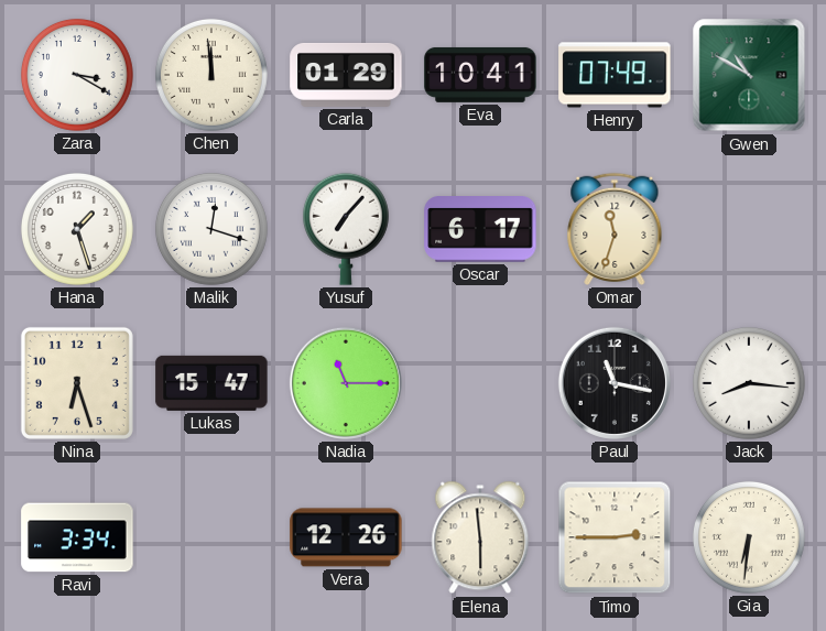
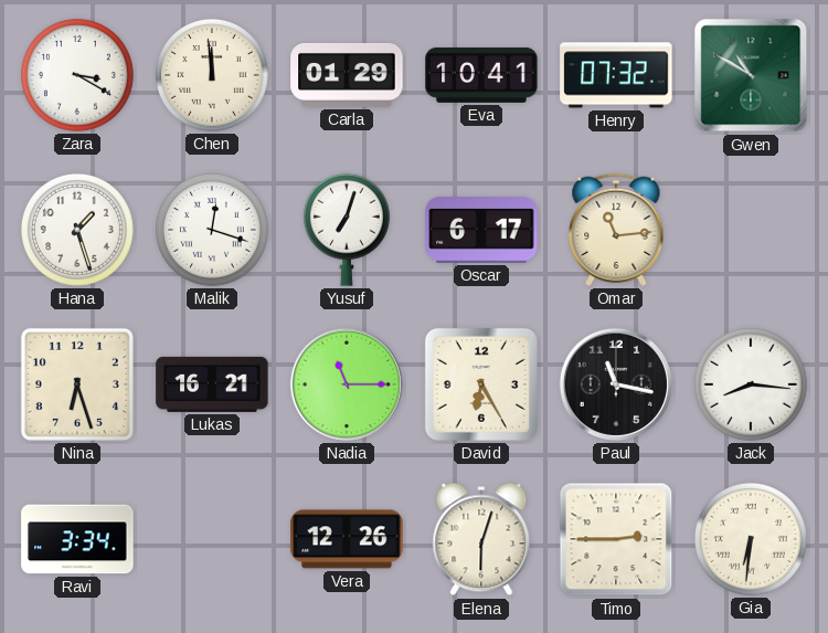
Henry: 07:49 -> 07:32
Yusuf: 7:07 -> 7:03
Omar: 11:33 -> 11:14
Lukas: 15:47 -> 16:21
David: none -> 6:25
Elena: 5:59 -> 6:03
